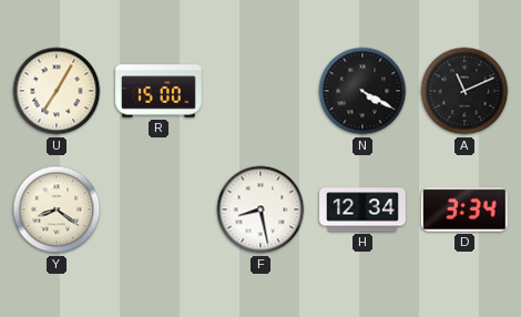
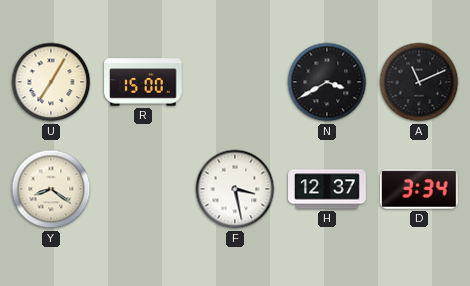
N: 4:20 -> 3:40
F: 8:28 -> 3:28
H: 12:34 -> 12:37
